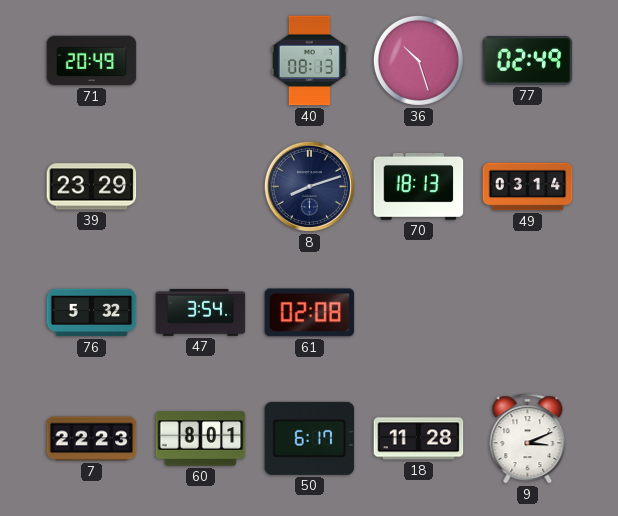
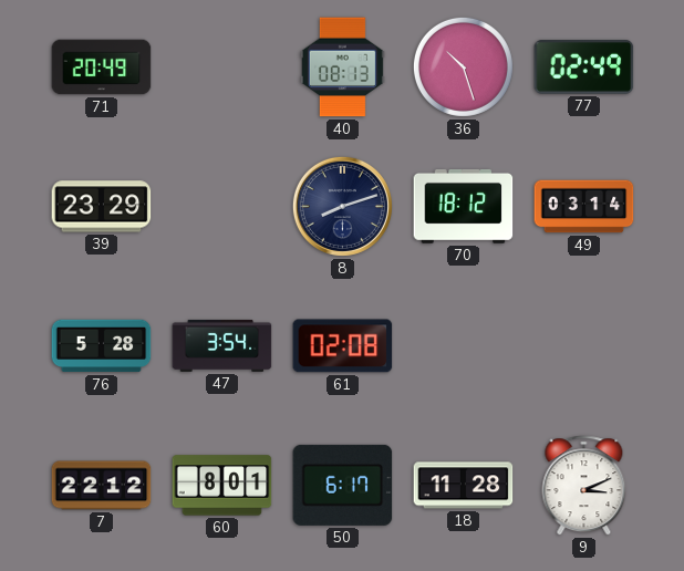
70: 18:13 -> 18:12
76: 5:32 -> 5:28
7: 22:23 -> 22:12
